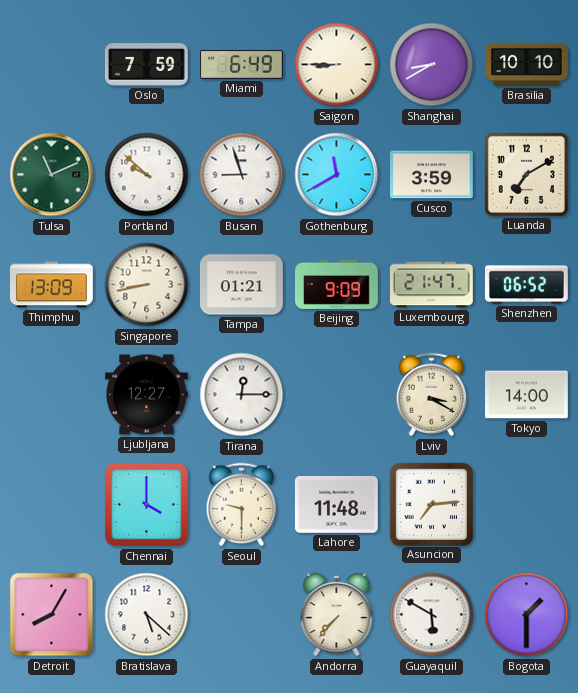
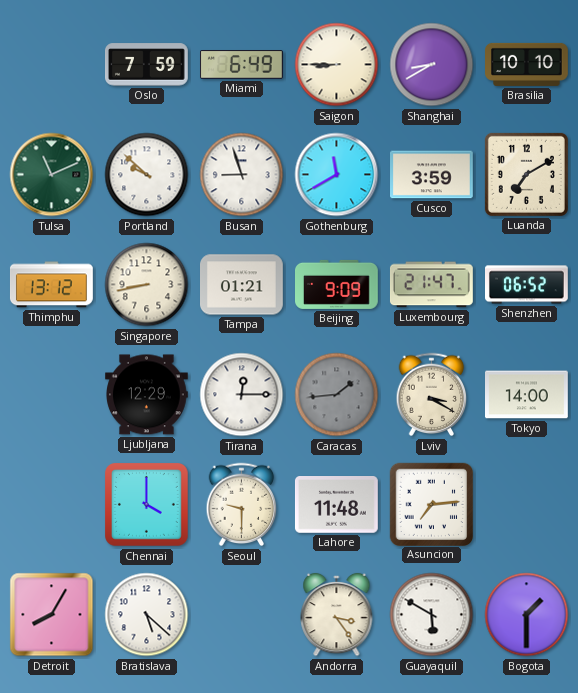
Thimphu: 13:09 -> 13:12
Ljubljana: 12:27 -> 12:29
Caracas: none -> 1:44
Andorra: 7:37 -> 3:24
